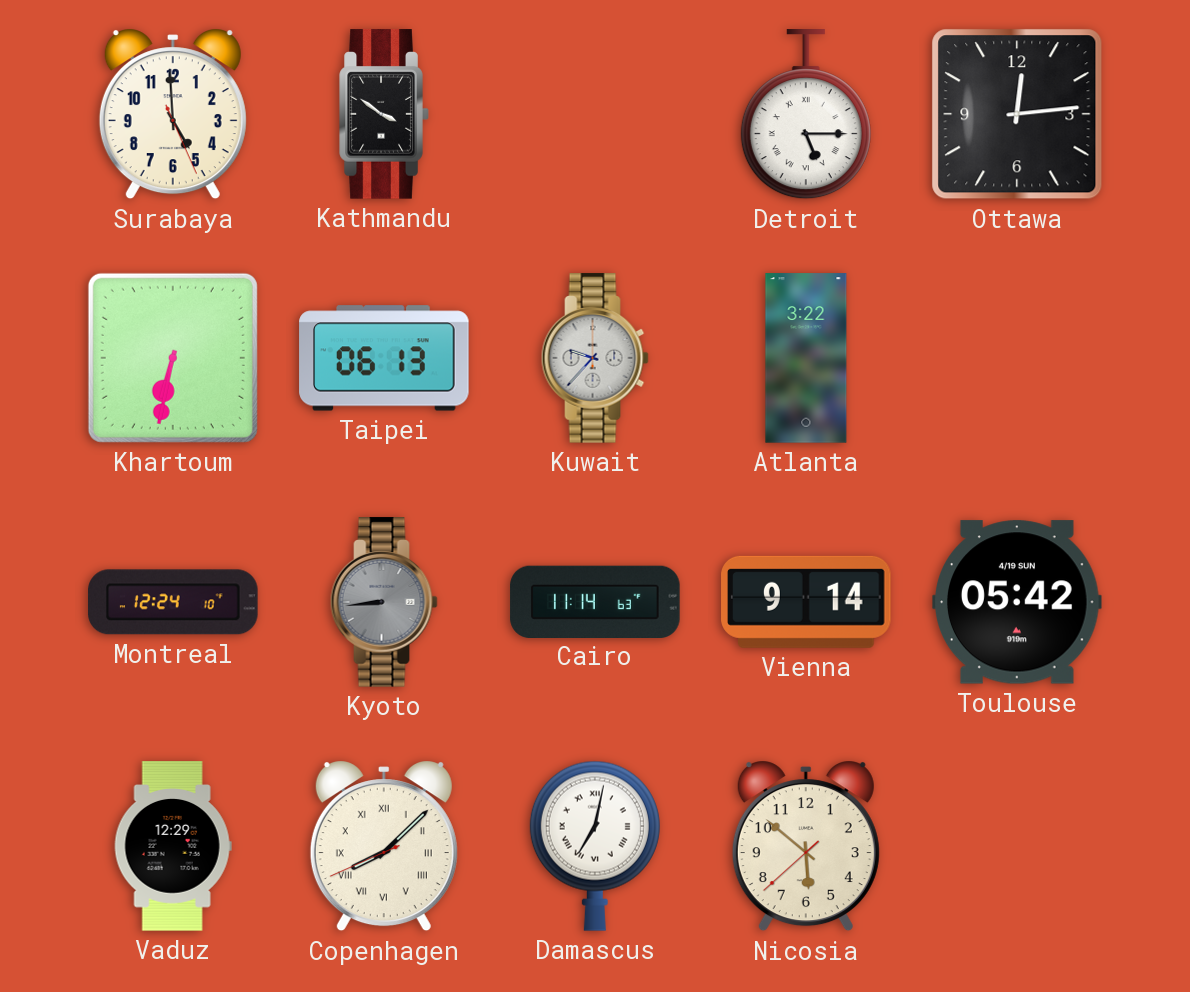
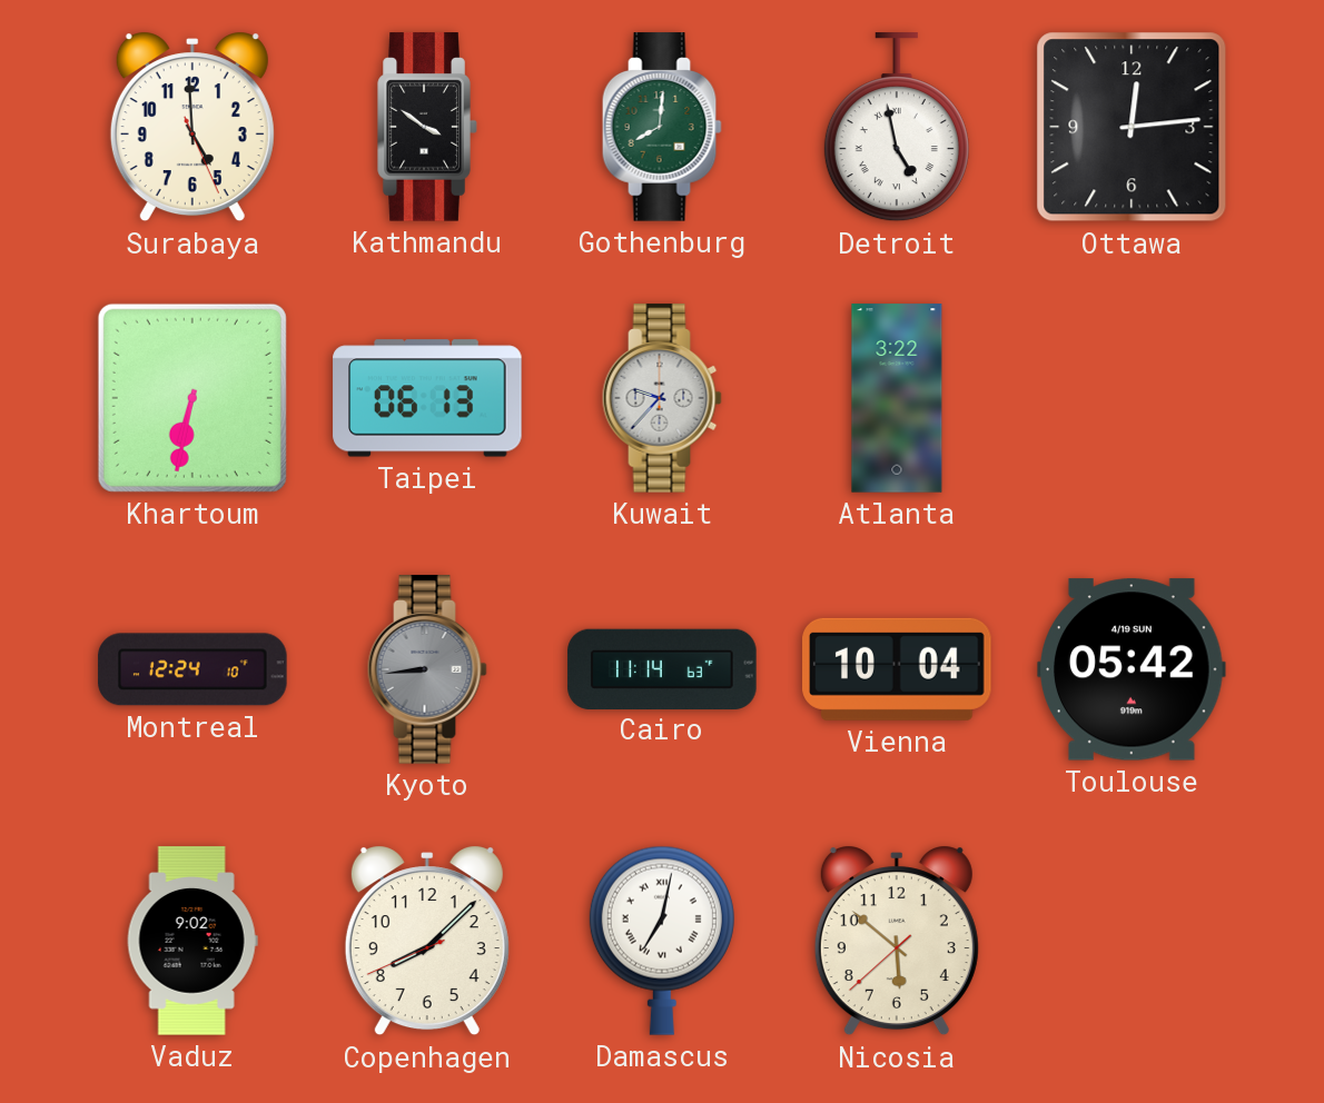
Gothenburg: none -> 8:01
Detroit: 5:15 -> 4:58
Vienna: 9:14 -> 10:04
Vaduz: 12:29 -> 9:02
Copenhagen numerals: Roman -> Arabic
